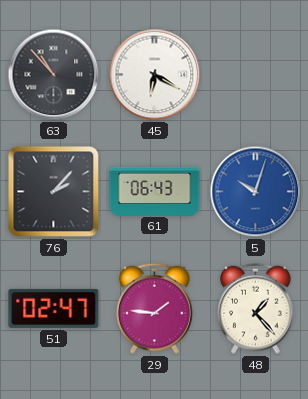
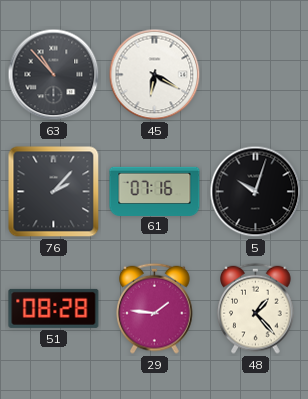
61: 06:43 -> 07:16
5 dial: blue -> black
51: 02:47 -> 08:28
